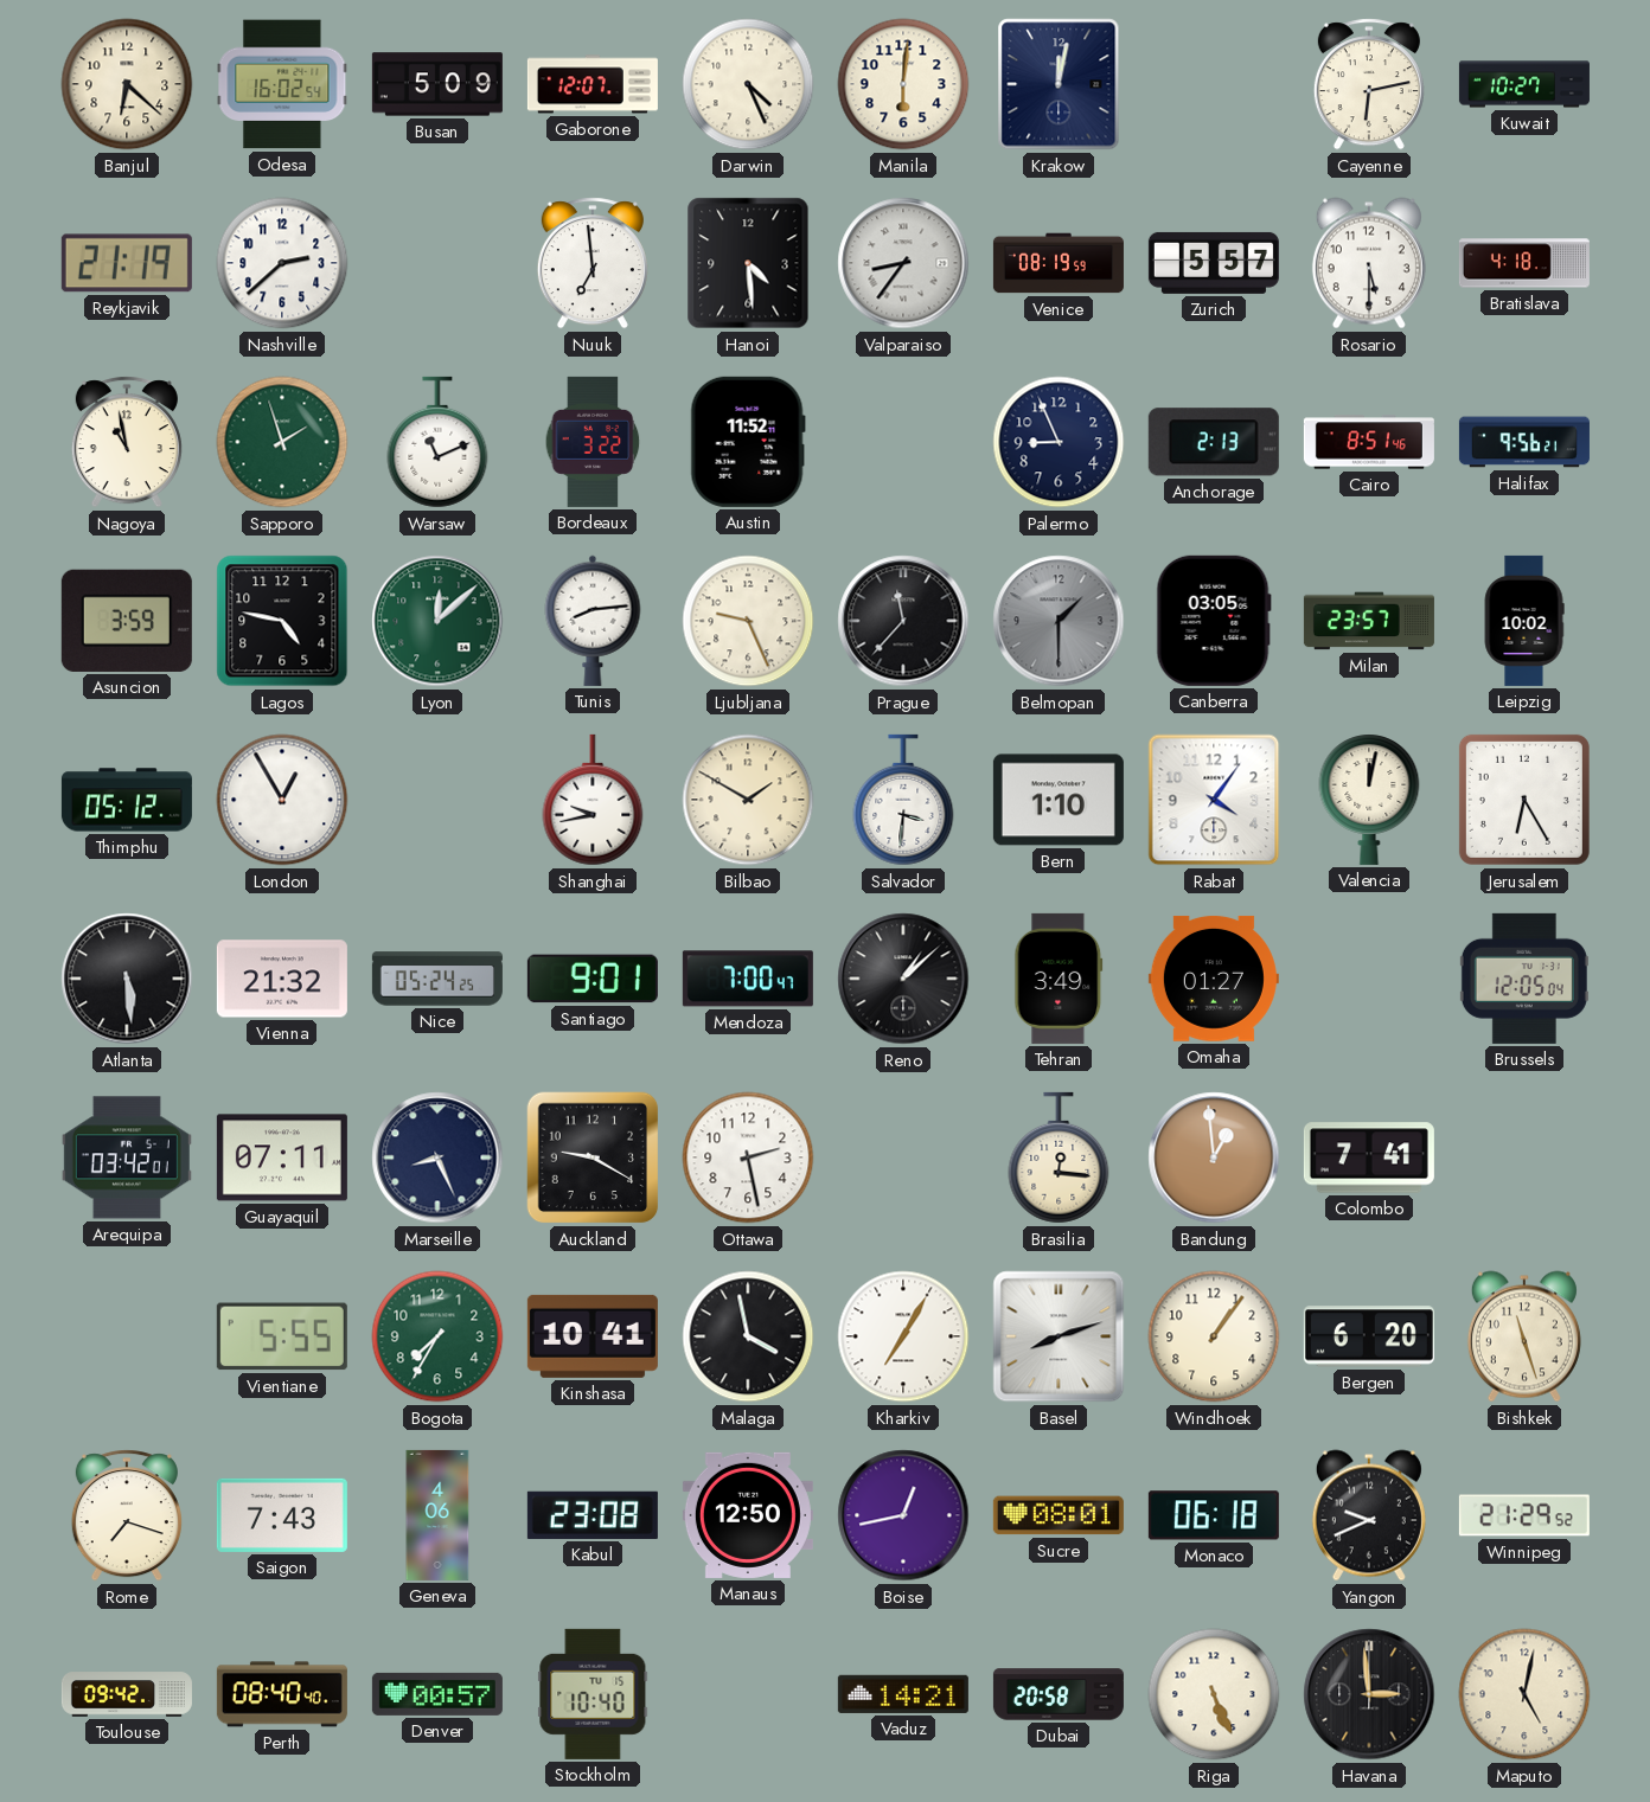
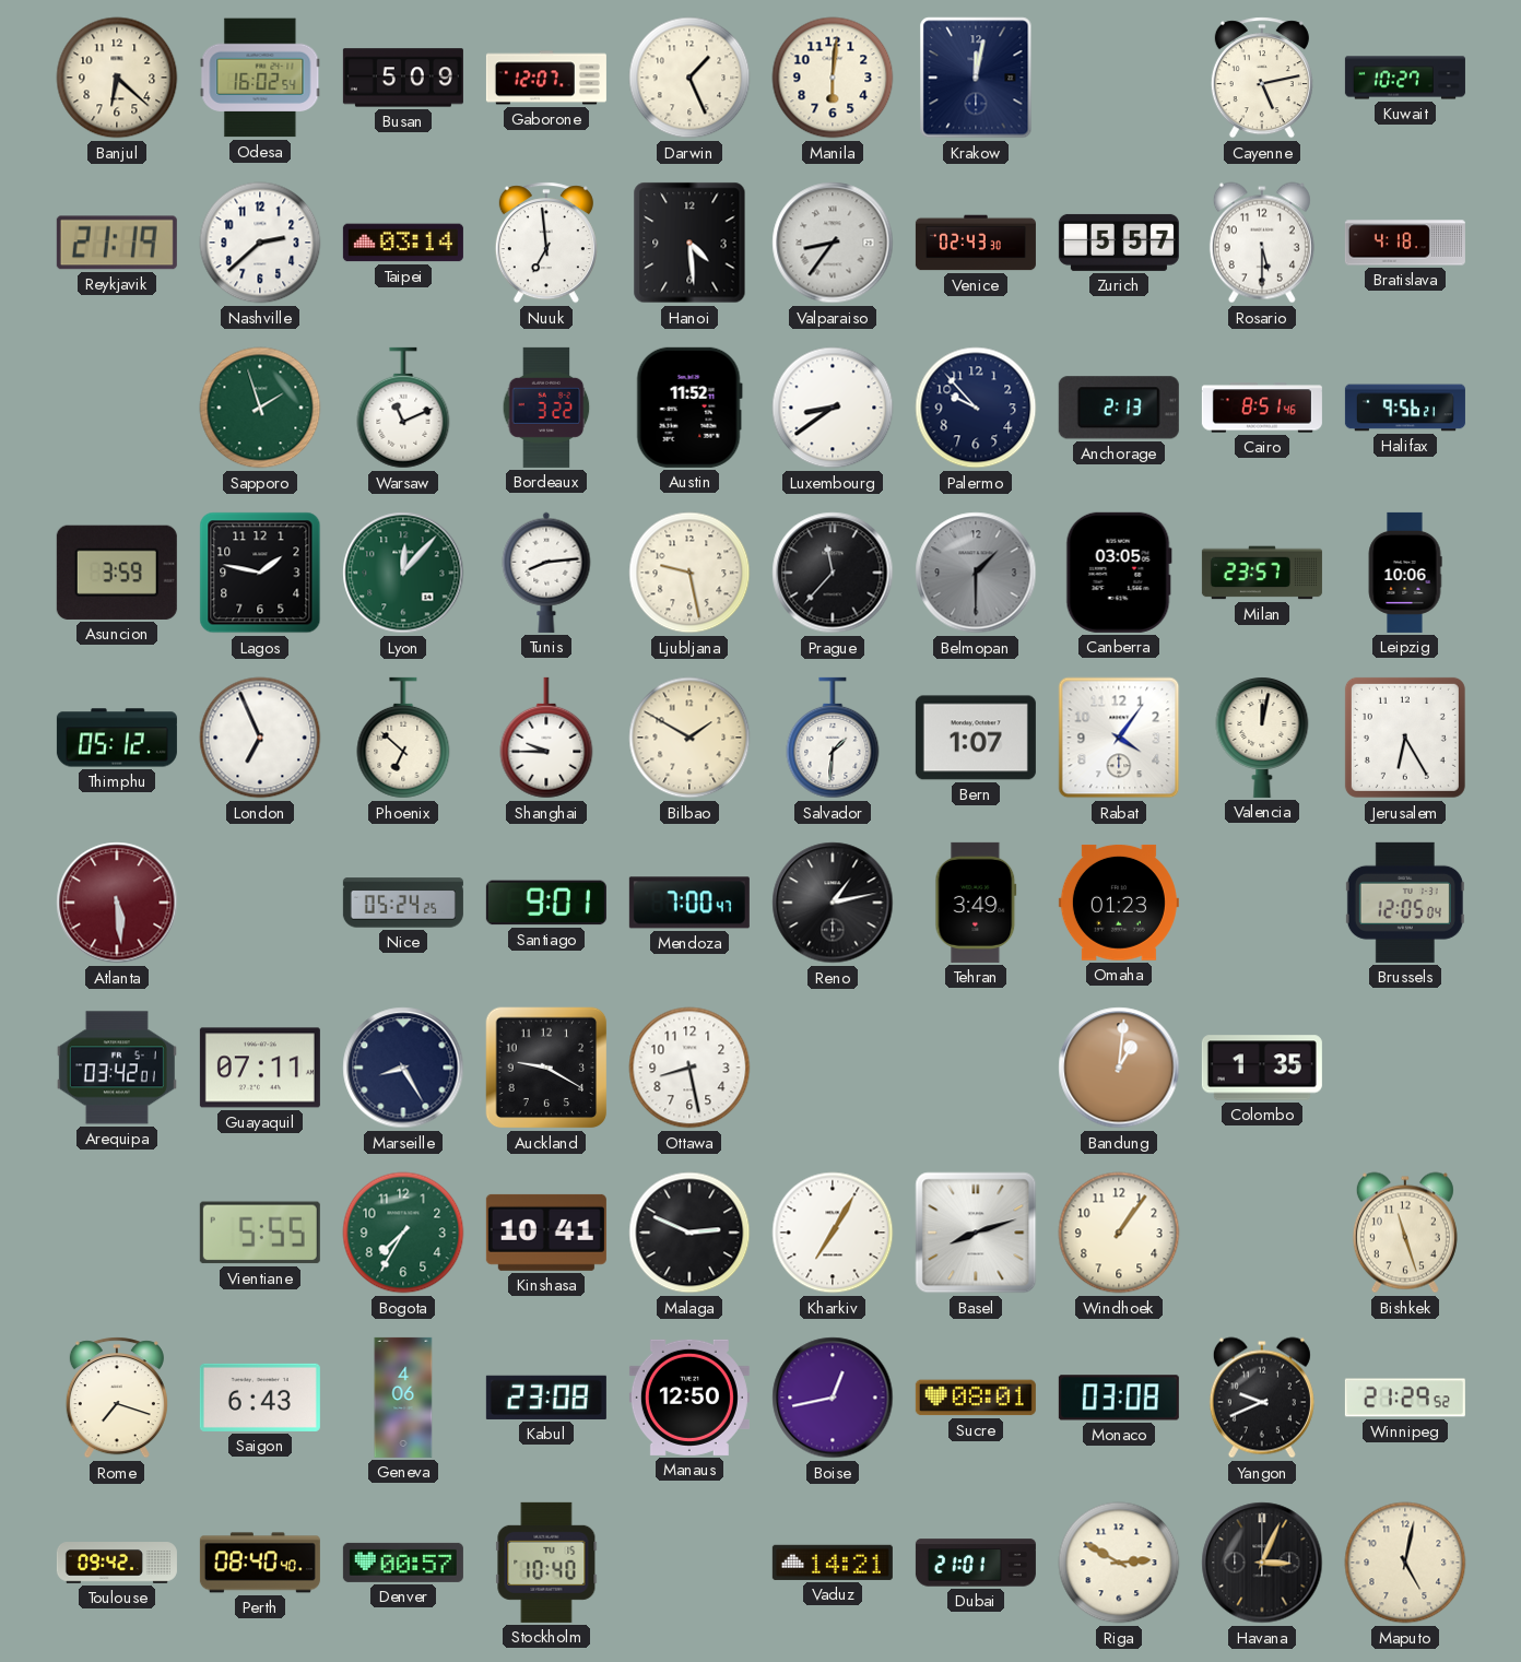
Darwin: 4:26 -> 1:26
Cayenne: 6:13 -> 5:13
Taipei: none -> 03:14
Venice: 08:19 -> 02:43
Nagoya: 10:58 -> none
Luxembourg: none -> 8:39
Palermo: 8:56 -> 9:53
Lagos: 4:47 -> 1:47
Lyon: 12:08 -> 12:07
Ljubljana: 9:26 -> 9:28
Leipzig: 10:02 -> 10:06
London: 12:55 -> 6:56
Phoenix: none -> 6:52
Shanghai: 9:43 -> 9:45
Salvador: 3:31 -> 1:31
Bern: 1:10 -> 1:07
Atlanta dial: black -> burgundy
Vienna: 21:32 -> none
Reno: 1:08 -> 1:13
Omaha: 01:27 -> 01:23
Marseille: 8:26 -> 8:25
Ottawa: 2:28 -> 8:28
Brasilia: 12:16 -> none
Bandung: 12:59 -> 1:01
Colombo: 7:41 -> 1:35
Malaga: 3:58 -> 2:49
Bergen: 6:20 -> none
Saigon: 7:43 -> 6:43
Monaco: 06:18 -> 03:08
Dubai: 20:58 -> 21:01
Riga: 5:26 -> 2:50
Havana: 2:59 -> 3:04
